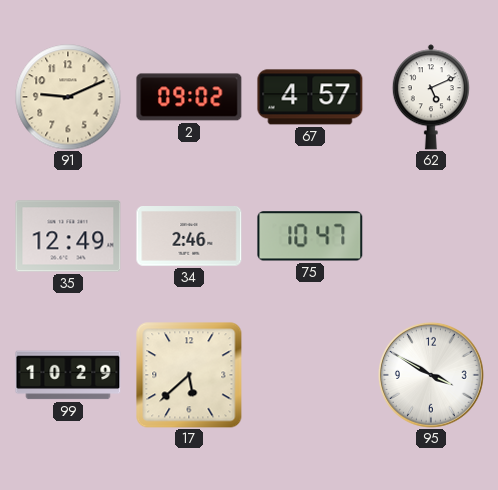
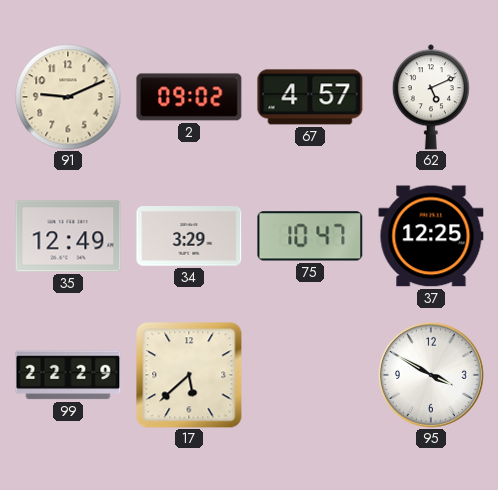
34: 2:46 -> 3:29
37: none -> 12:25
99: 10:29 -> 22:29
